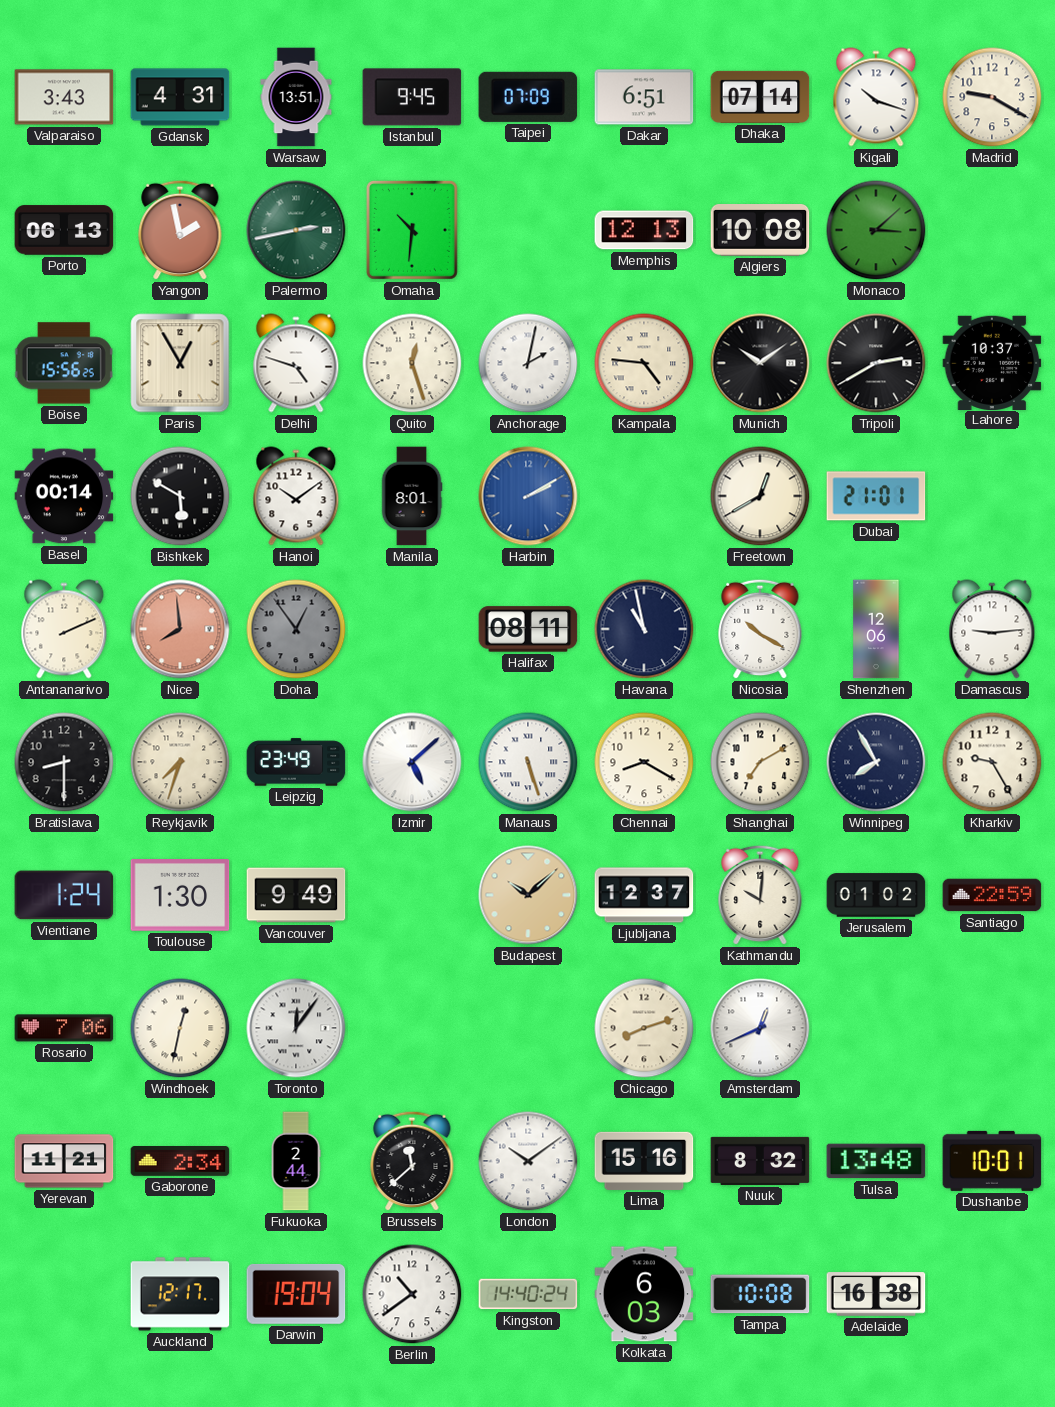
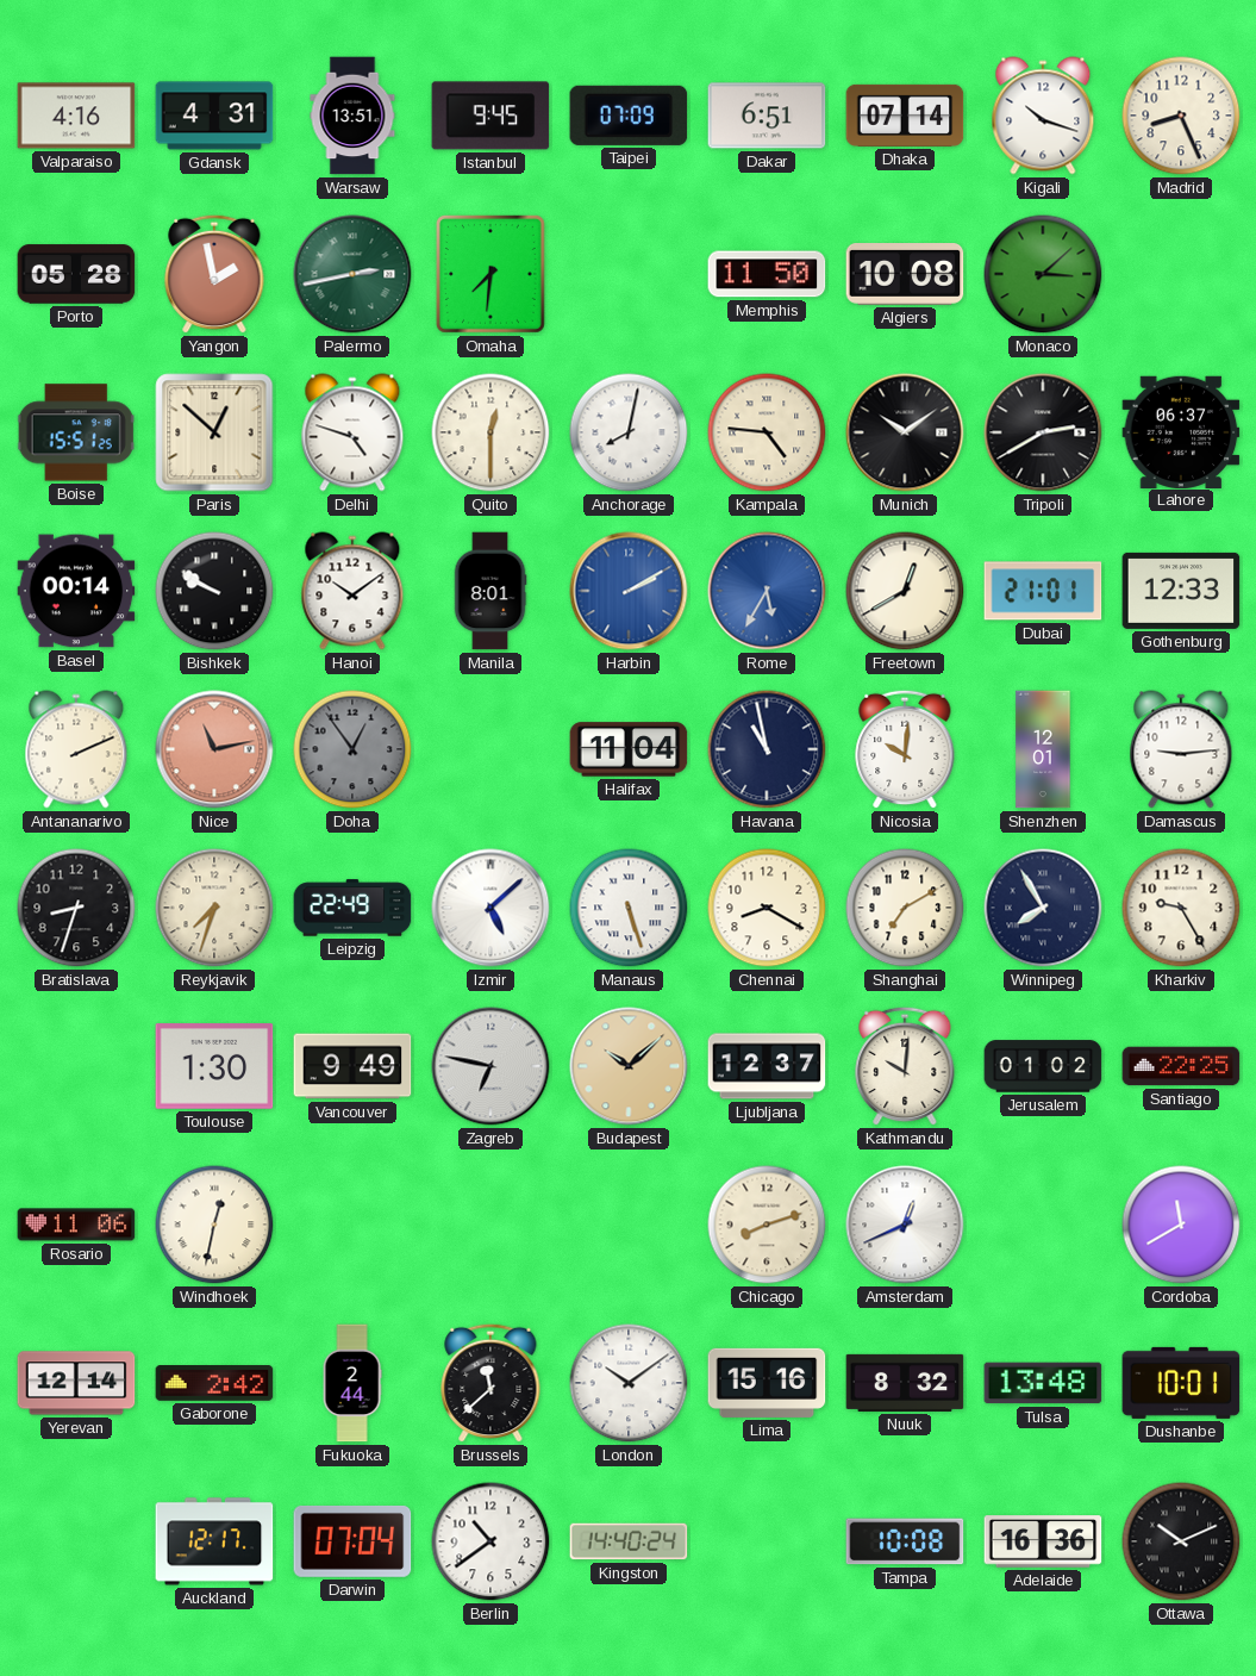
Valparaiso: 3:43 -> 4:16
Madrid: 9:20 -> 8:26
Porto: 06:13 -> 05:28
Omaha: 10:31 -> 7:31
Memphis: 12:13 -> 11:50
Boise: 15:56 -> 15:51
Paris: 12:55 -> 12:52
Quito: 12:27 -> 12:30
Anchorage: 2:02 -> 8:02
Lahore: 10:37 -> 06:37
Bishkek: 5:50 -> 9:50
Rome: none -> 5:35
Gothenburg: none -> 12:33
Nice: 7:59 -> 11:13
Halifax: 08:11 -> 11:04
Nicosia: 10:20 -> 10:01
Shenzhen: 12:06 -> 12:01
Bratislava: 8:30 -> 8:33
Leipzig: 23:49 -> 22:49
Vientiane: 1:24 -> none
Zagreb: none -> 6:47
Santiago: 22:59 -> 22:25
Rosario: 7:06 -> 11:06
Toronto: 12:06 -> none
Cordoba: none -> 11:40
Yerevan: 11:21 -> 12:14
Gaborone: 2:34 -> 2:42
Darwin: 19:04 -> 07:04
Kolkata: 6:03 -> none
Adelaide: 16:38 -> 16:36
Ottawa: none -> 10:11
